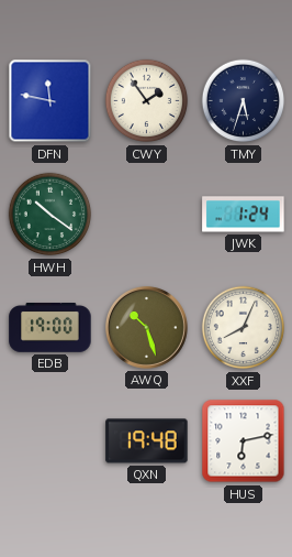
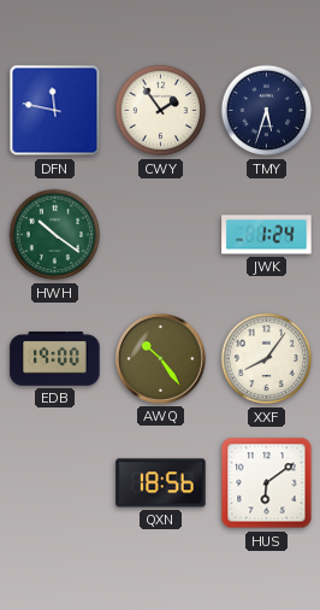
AWQ: 10:27 -> 10:24
XXF: 8:04 -> 8:06
QXN: 19:48 -> 18:56
HUS: 6:13 -> 6:09
